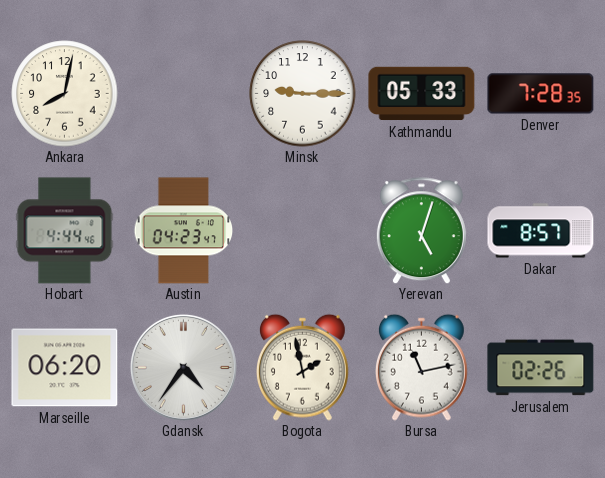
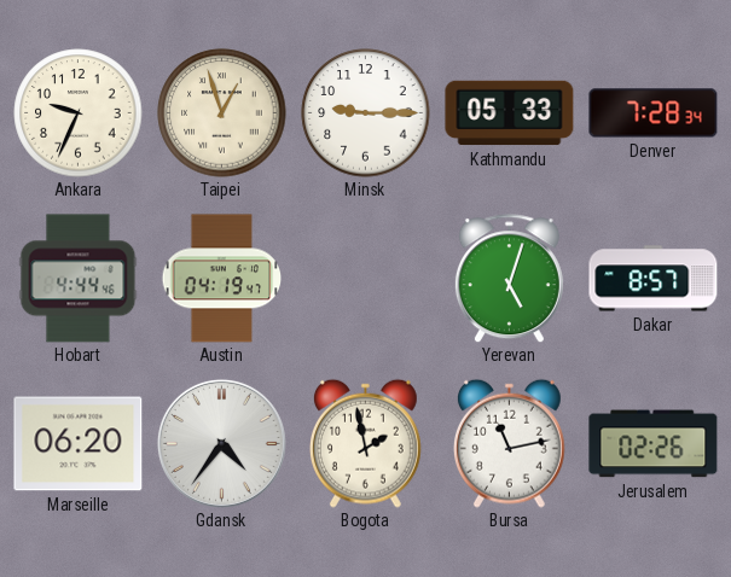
Ankara: 8:02 -> 9:34
Taipei: none -> 12:57
Denver: 7:28:35 -> 7:28:34
Austin: 04:23 -> 04:19
